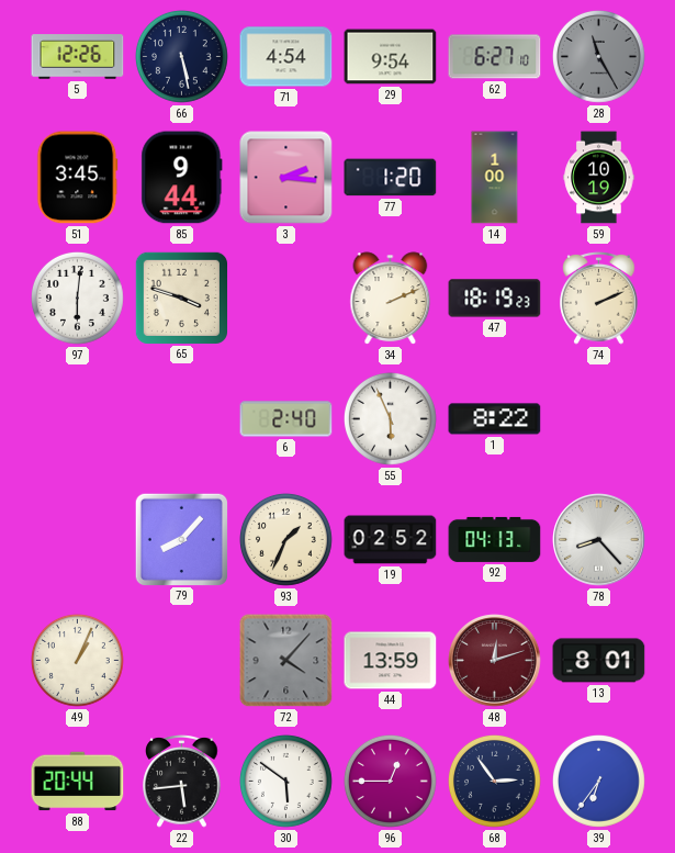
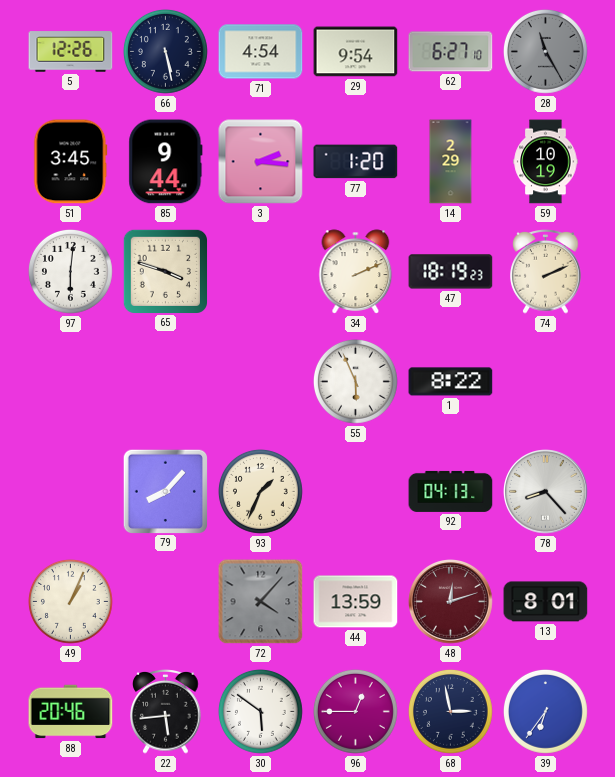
14: 1:00 -> 2:29
6: 2:40 -> none
19: 02:52 -> none
88: 20:44 -> 20:46
68: 2:54 -> 2:58
